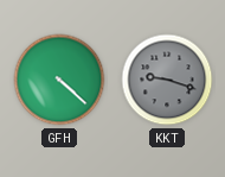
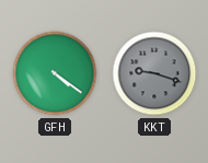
GFH: 4:22 -> 4:21
